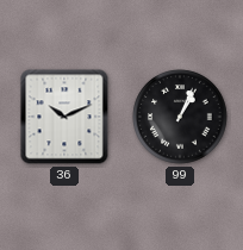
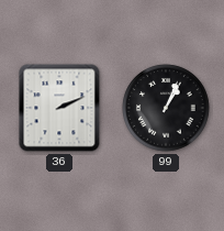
36: 10:11 -> 2:11
